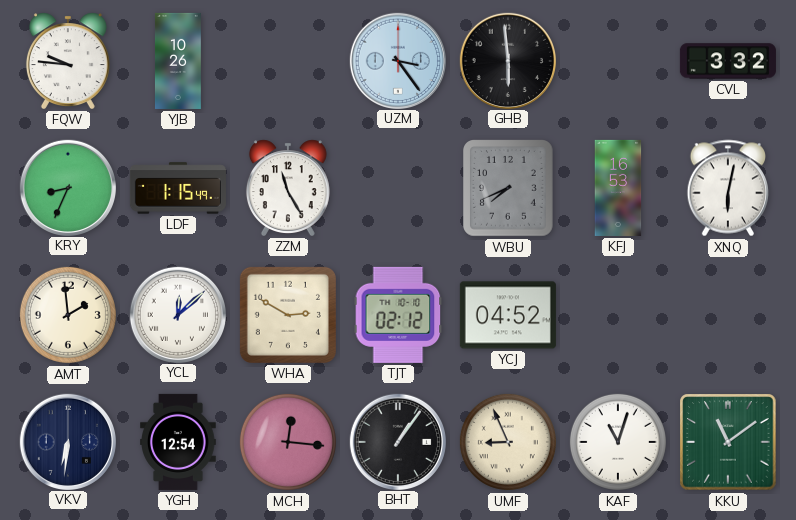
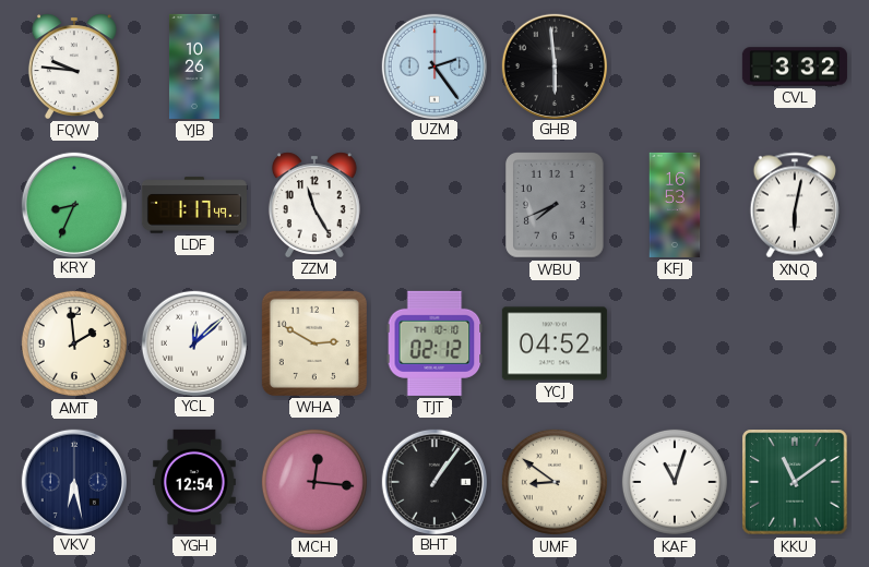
UZM: 3:24 -> 2:24
LDF: 1:15 -> 1:17
VKV: 6:31 -> 6:28
UMF: 8:56 -> 8:51
